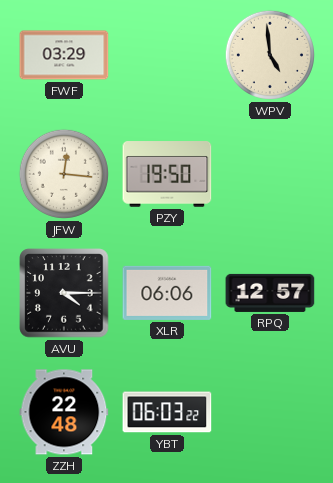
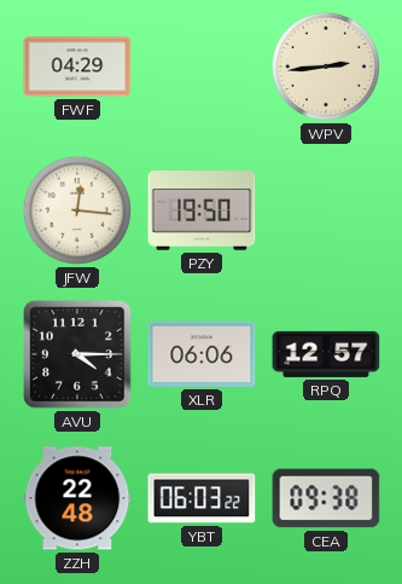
FWF: 03:29 -> 04:29
WPV: 4:59 -> 2:44
CEA: none -> 09:38
